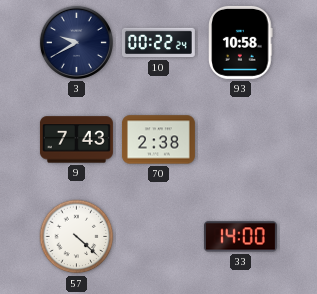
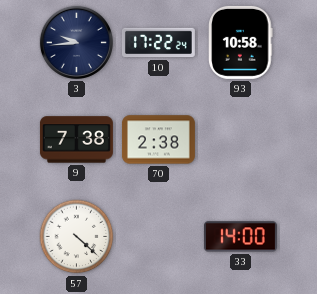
3: 9:40 -> 9:44
10: 00:22 -> 17:22
9: 7:43 -> 7:38
